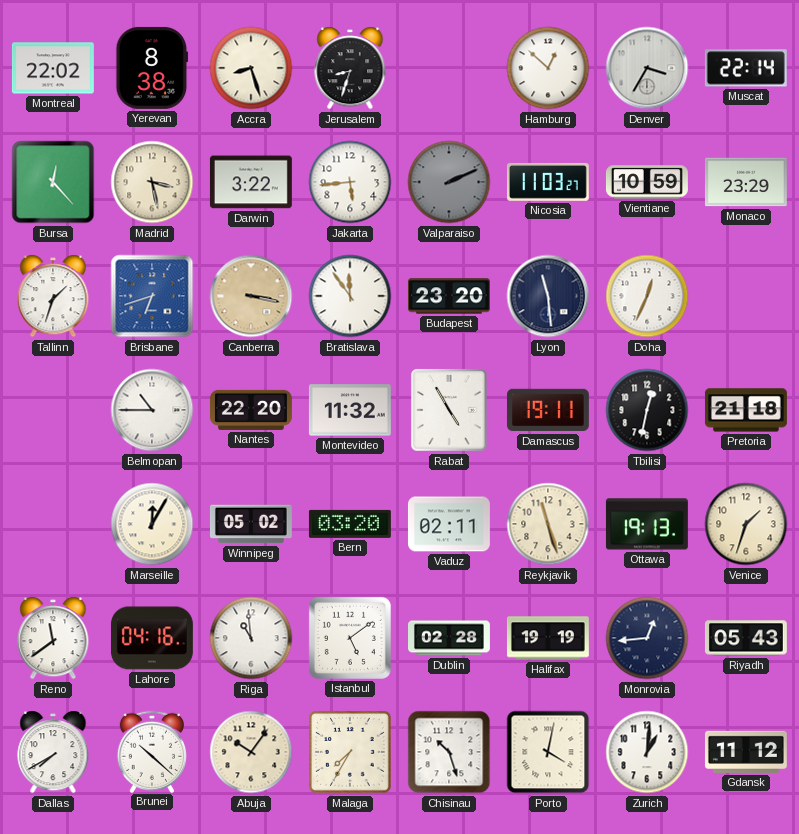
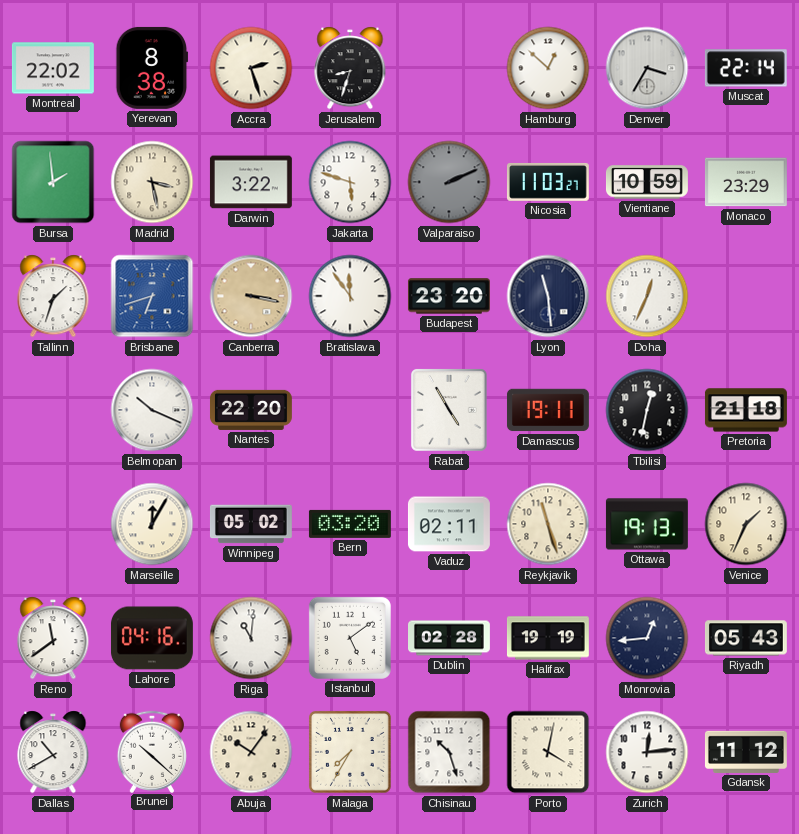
Accra: 8:27 -> 2:27
Bursa: 12:23 -> 1:59
Jakarta: 5:44 -> 5:48
Belmopan: 10:45 -> 10:19
Montevideo: 11:32 -> none
Venice: 1:33 -> 1:34
Riga: 10:59 -> 11:01
Dallas: 7:40 -> 10:40
Zurich: 1:01 -> 12:14
